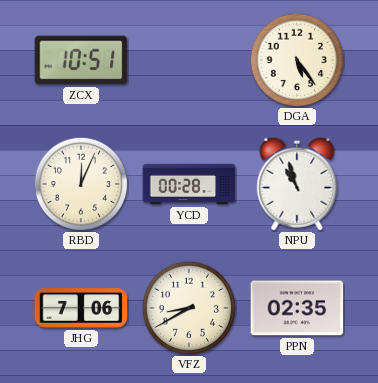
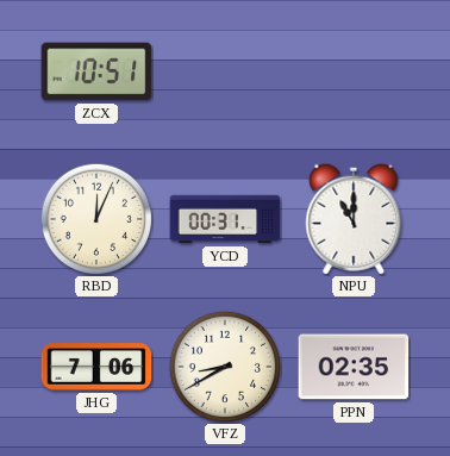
DGA: 5:24 -> none
YCD: 00:28 -> 00:31
NPU: 10:57 -> 11:00
